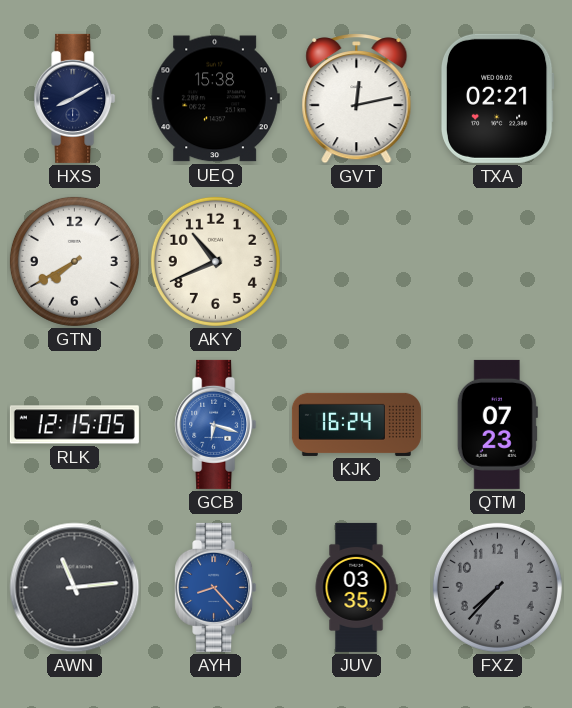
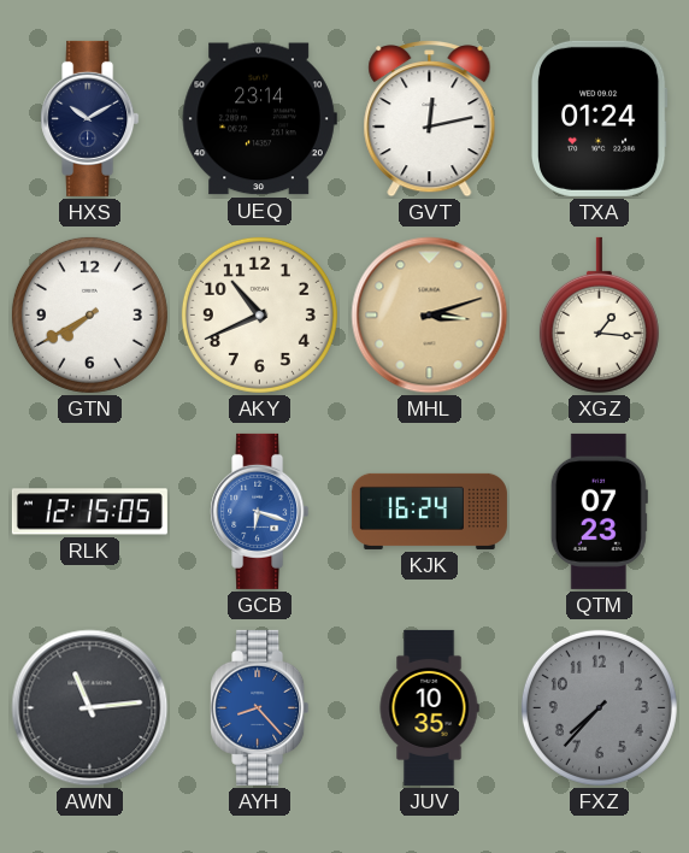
HXS: 8:10 -> 10:10
UEQ: 15:38 -> 23:14
TXA: 02:21 -> 01:24
MHL: none -> 3:12
XGZ: none -> 1:16
JUV: 03:35 -> 10:35
